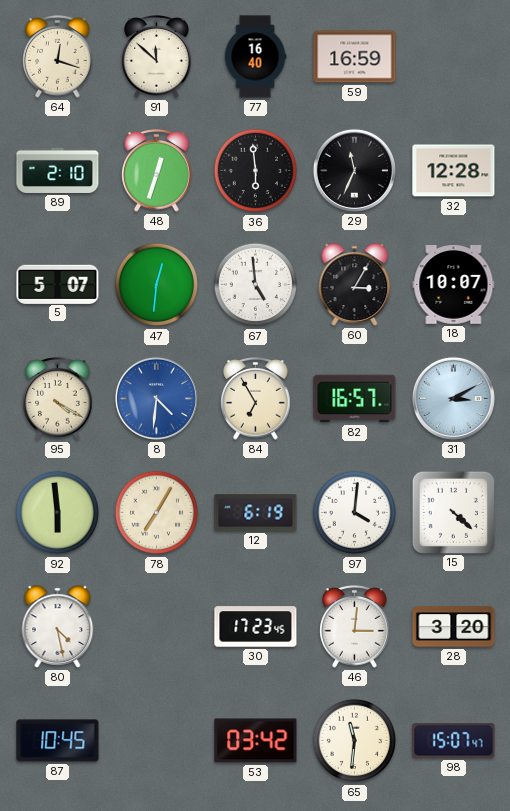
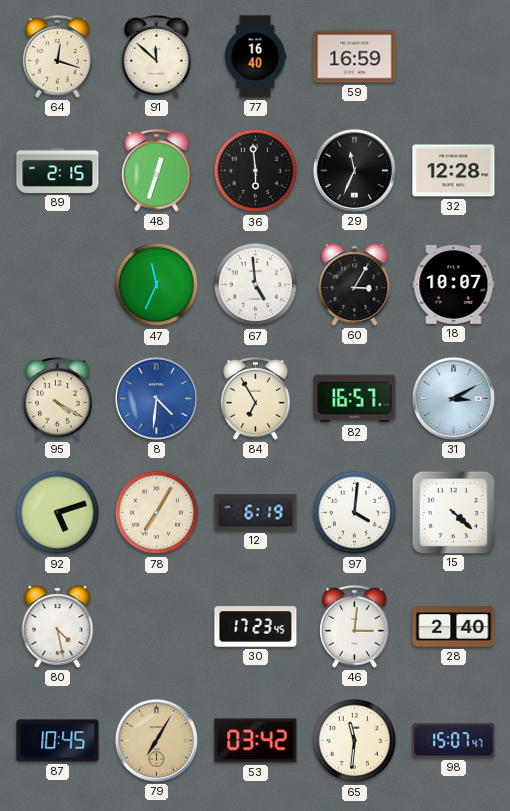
89: 2:10 -> 2:15
5: 5:07 -> none
47: 12:31 -> 11:34
92: 5:59 -> 5:12
28: 3:20 -> 2:40
79: none -> 7:05
